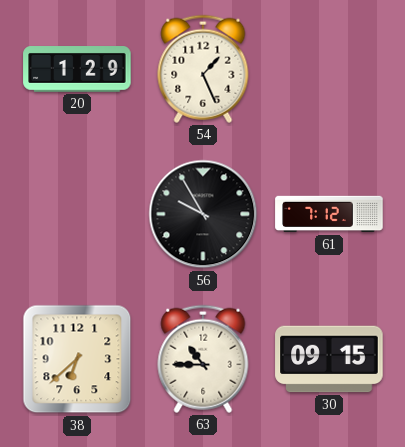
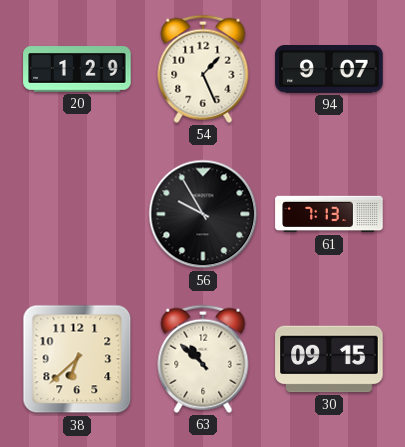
94: none -> 9:07
61: 7:12 -> 7:13
63: 10:45 -> 10:52
